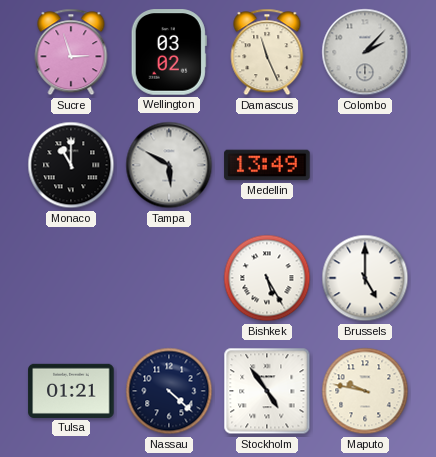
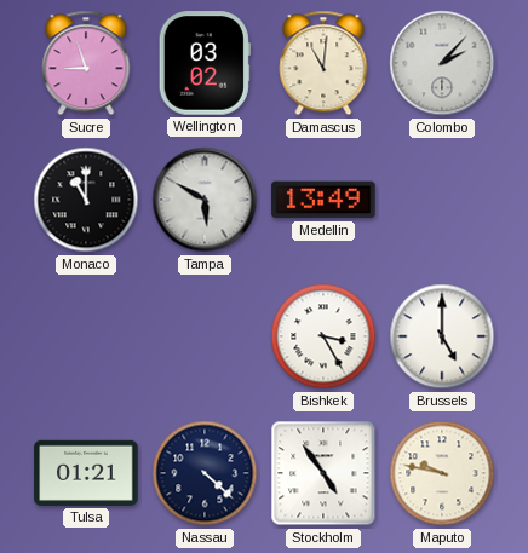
Sucre: 2:57 -> 8:57
Damascus: 11:26 -> 11:01
Bishkek: 5:25 -> 3:25
